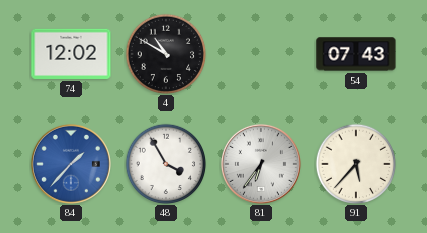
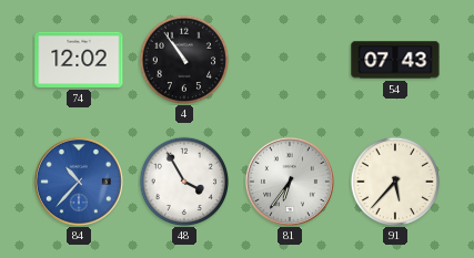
4: 10:50 -> 10:54
84: 1:37 -> 10:37
